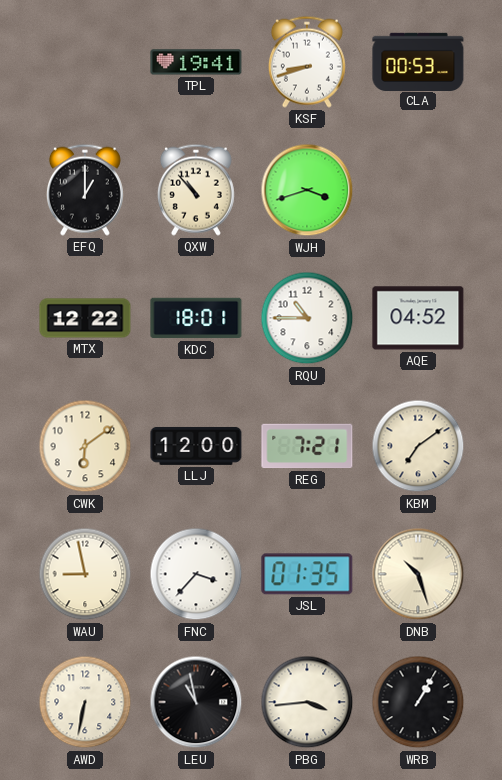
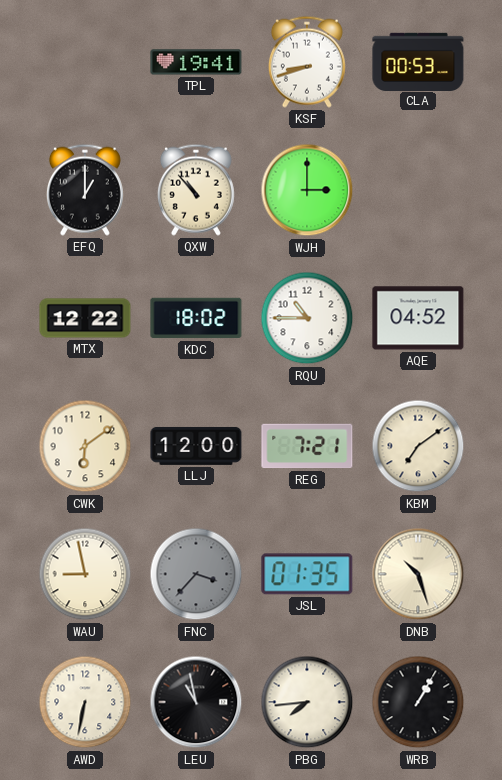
WJH: 3:42 -> 3:00
KDC: 18:01 -> 18:02
FNC dial: white -> grey
PBG: 3:44 -> 7:44
